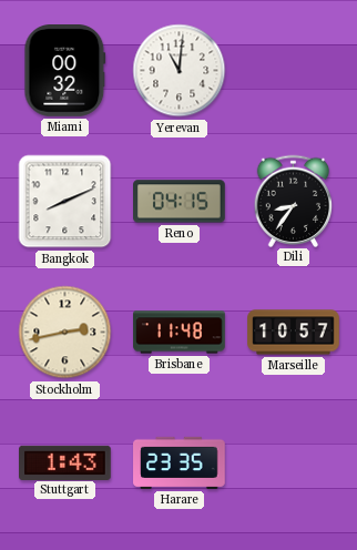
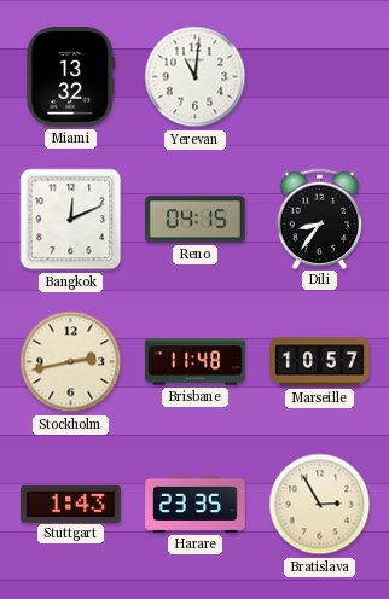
Miami: 00:32 -> 13:32
Bangkok: 8:11 -> 12:11
Bratislava: none -> 2:55
